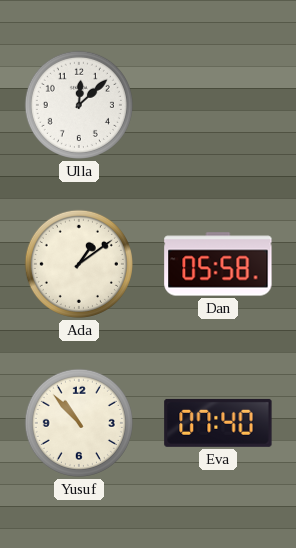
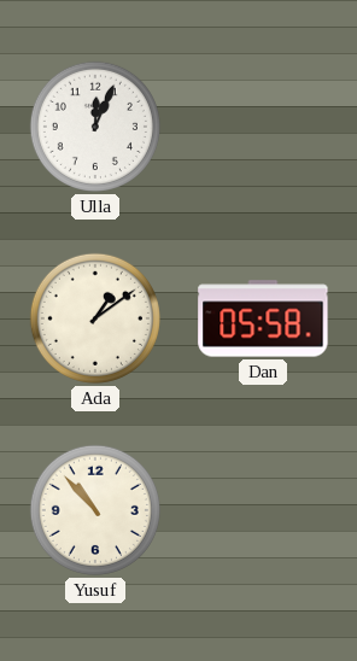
Ulla: 12:08 -> 12:04
Eva: 07:40 -> none
